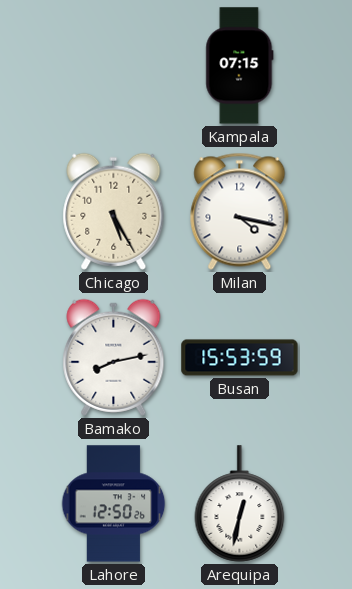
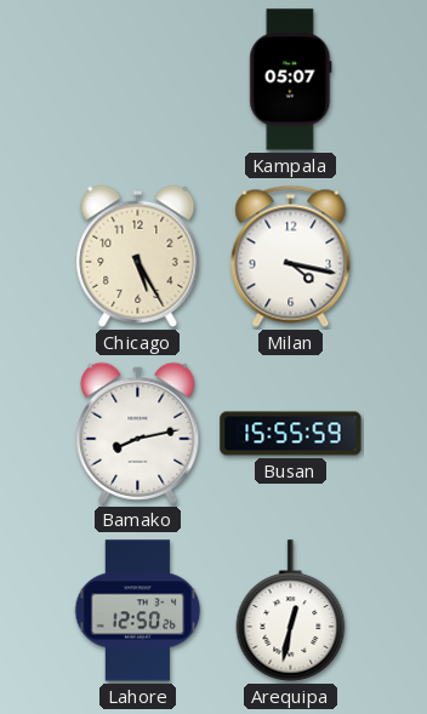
Kampala: 07:15 -> 05:07
Busan: 15:53 -> 15:55
